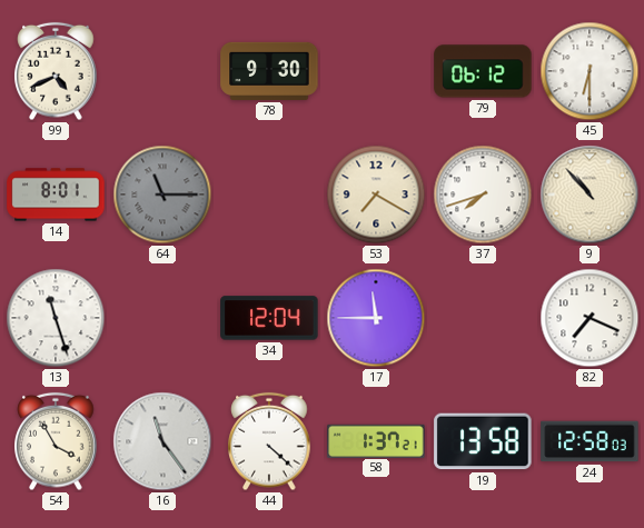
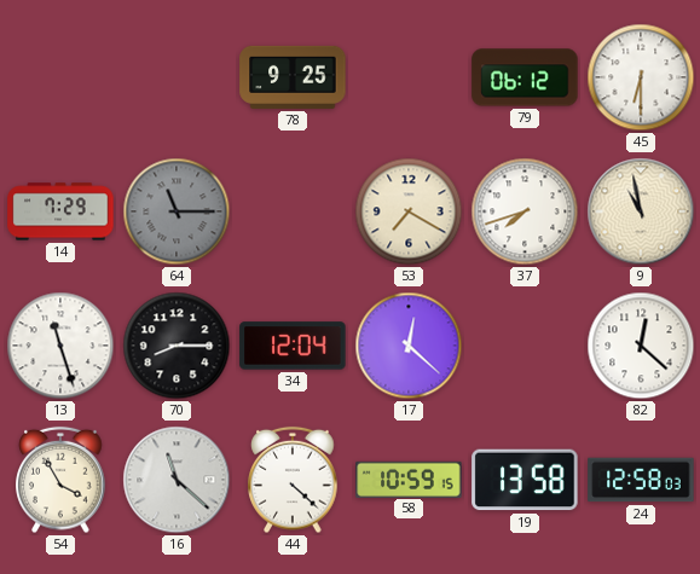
99: 4:41 -> none
78: 9:30 -> 9:25
14: 8:01 -> 7:29
9: 10:53 -> 10:58
70: none -> 8:15
17: 11:45 -> 12:22
82: 7:19 -> 12:22
16: 11:24 -> 11:22
58: 1:37 -> 10:59
